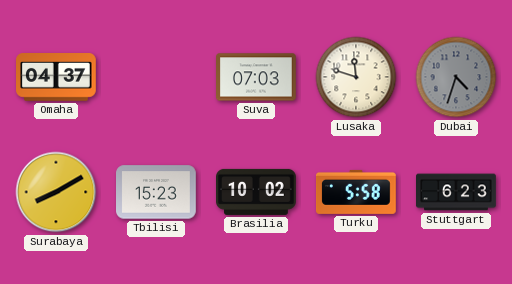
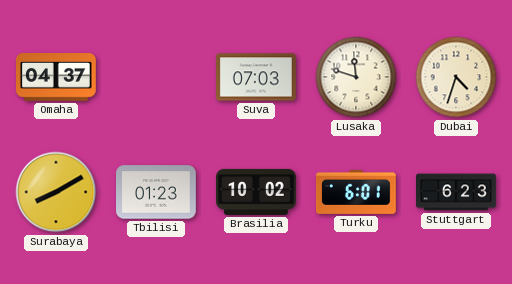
Dubai dial: grey -> cream
Tbilisi: 15:23 -> 01:23
Turku: 5:58 -> 6:01
